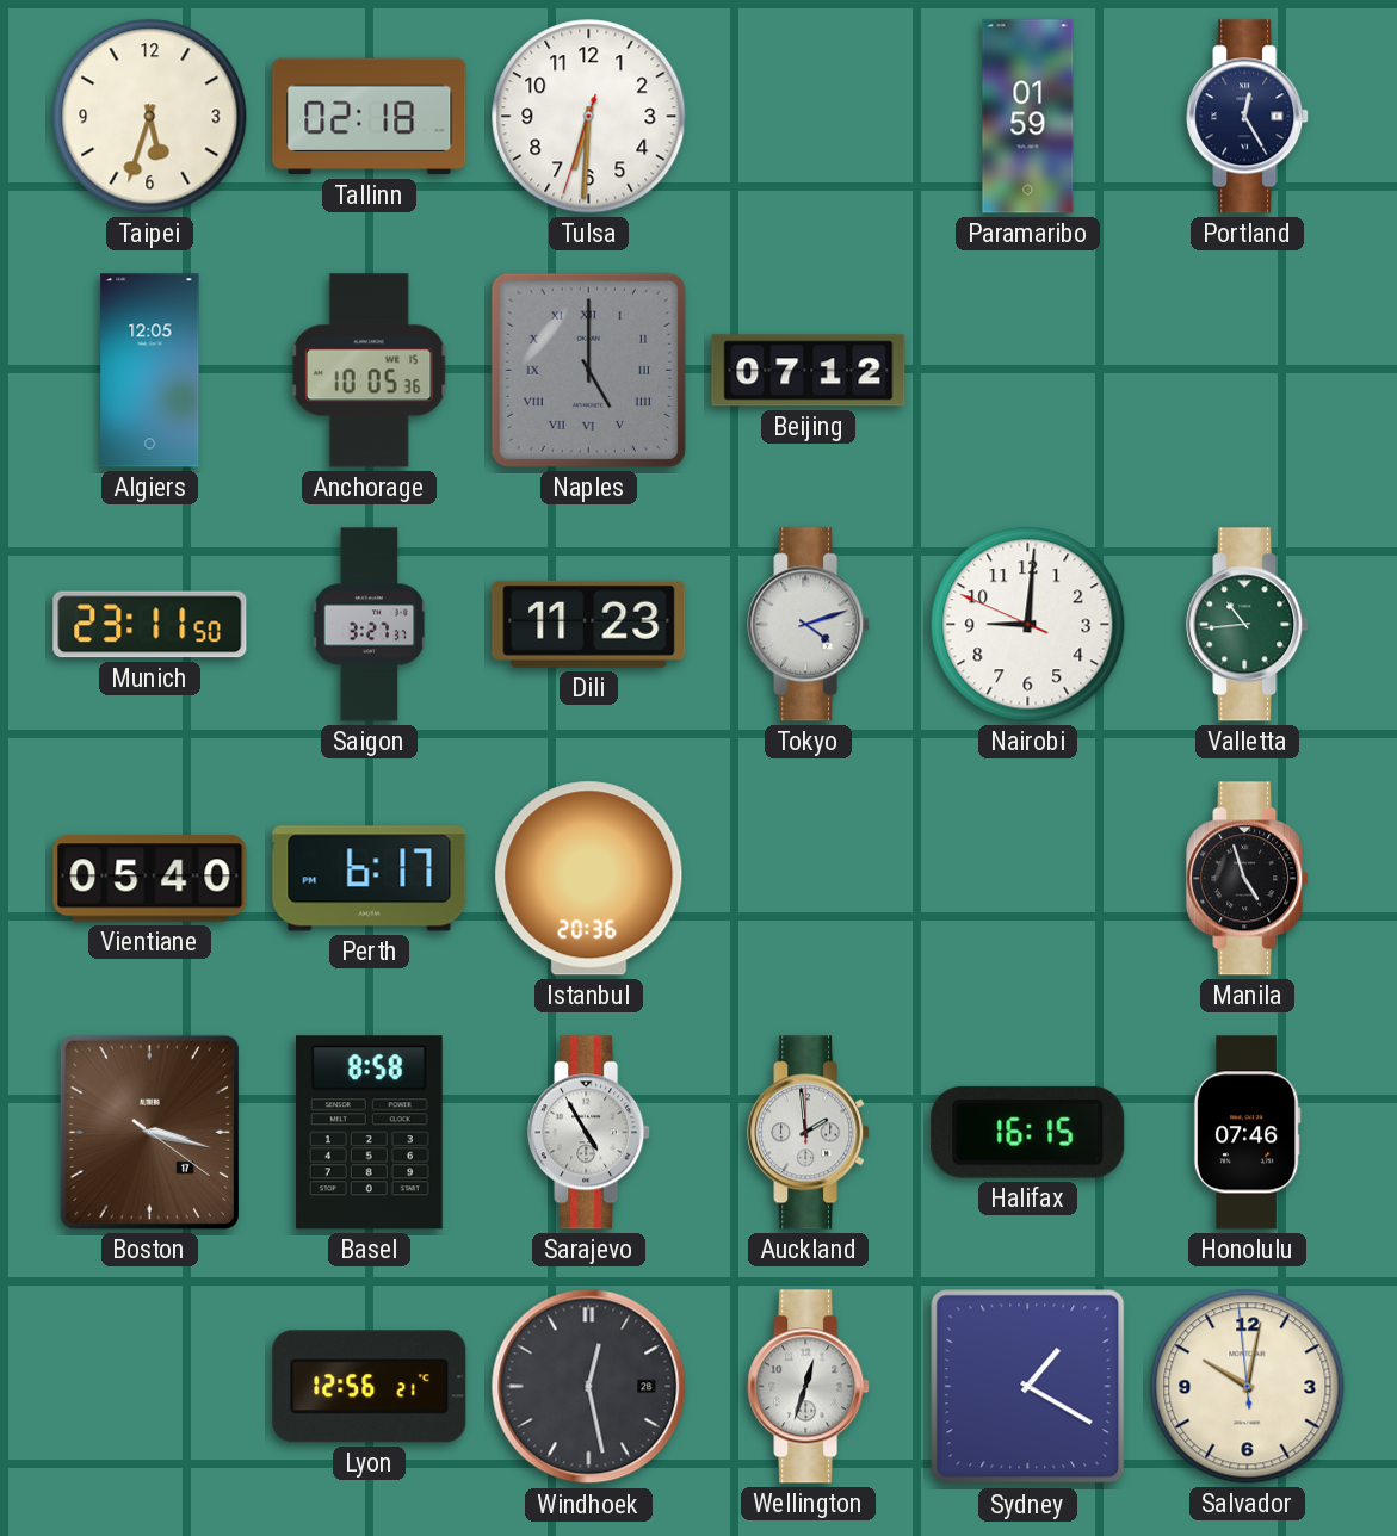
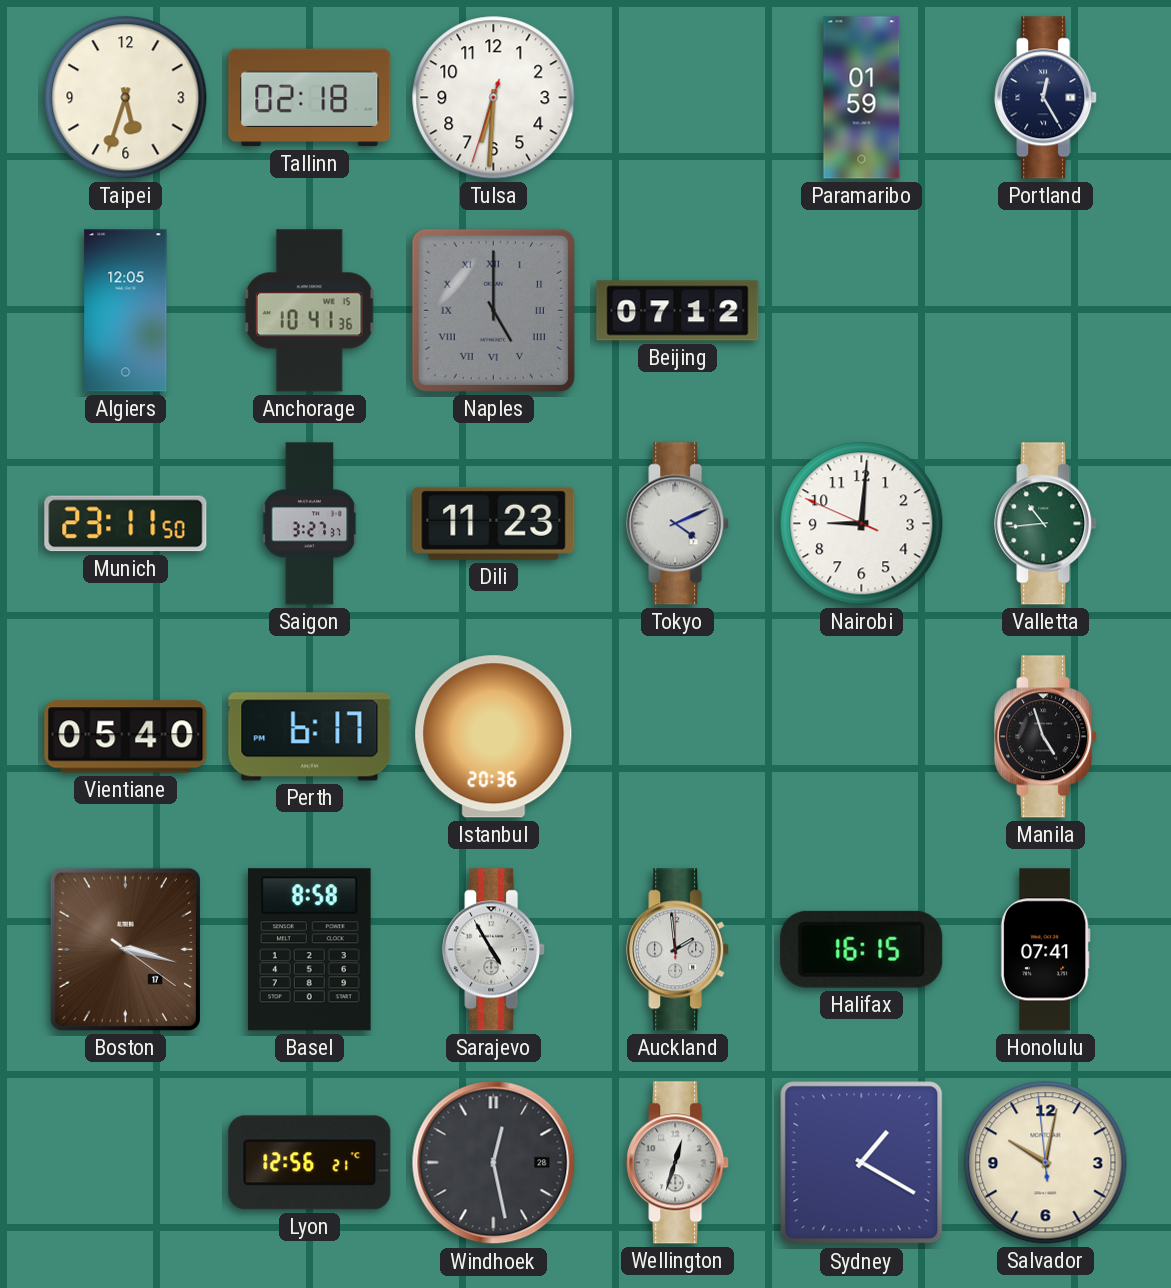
Anchorage: 10:05 -> 10:41
Tokyo: 4:12 -> 4:11
Honolulu: 07:46 -> 07:41
